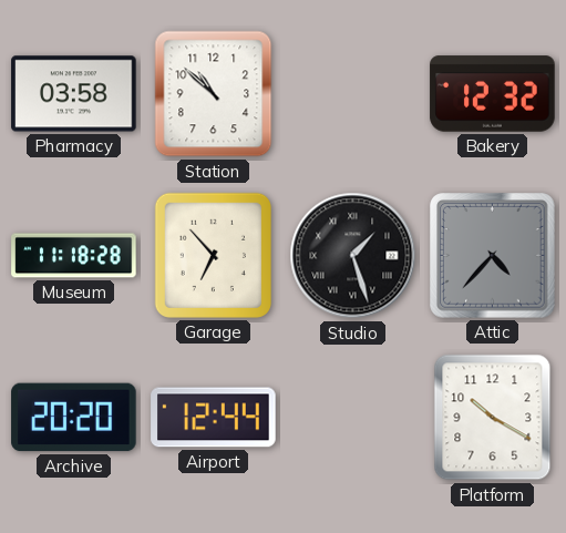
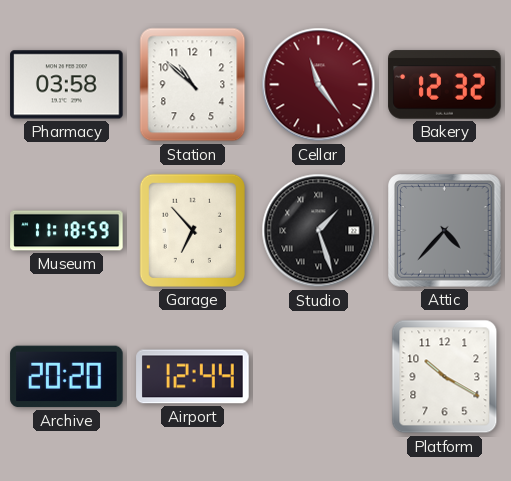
Cellar: none -> 11:24
Museum: 11:18:28 -> 11:18:59
